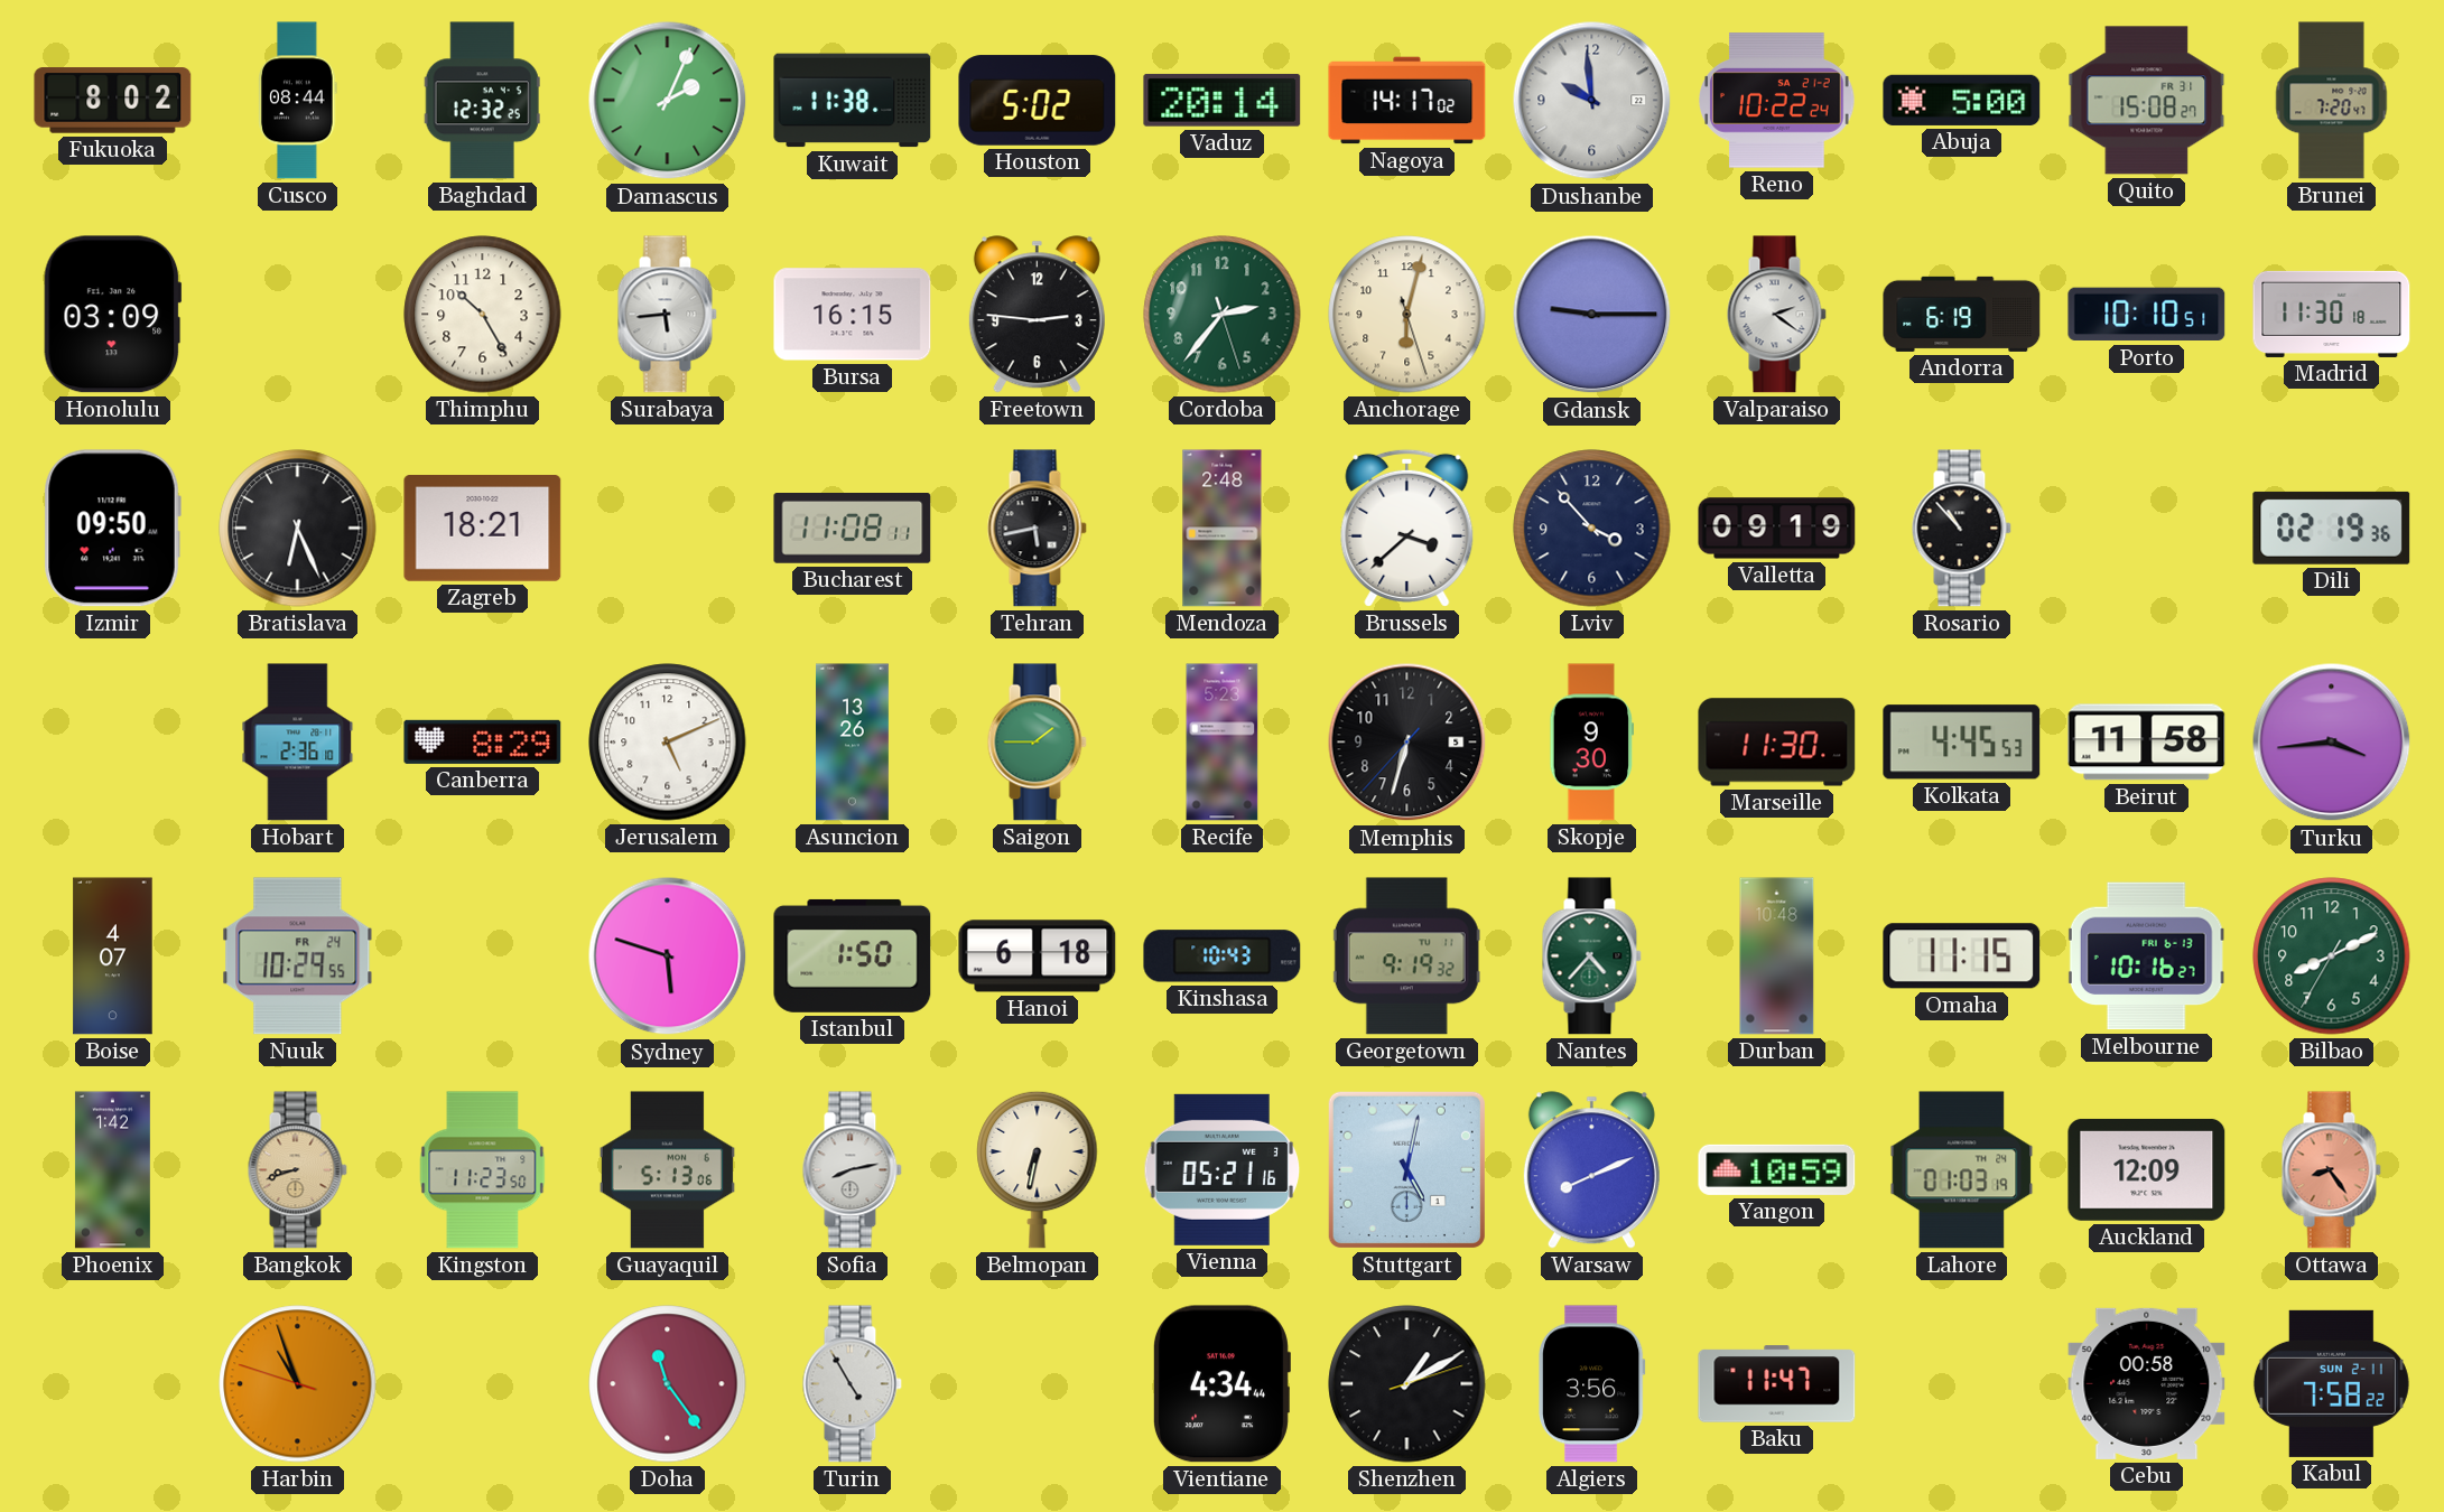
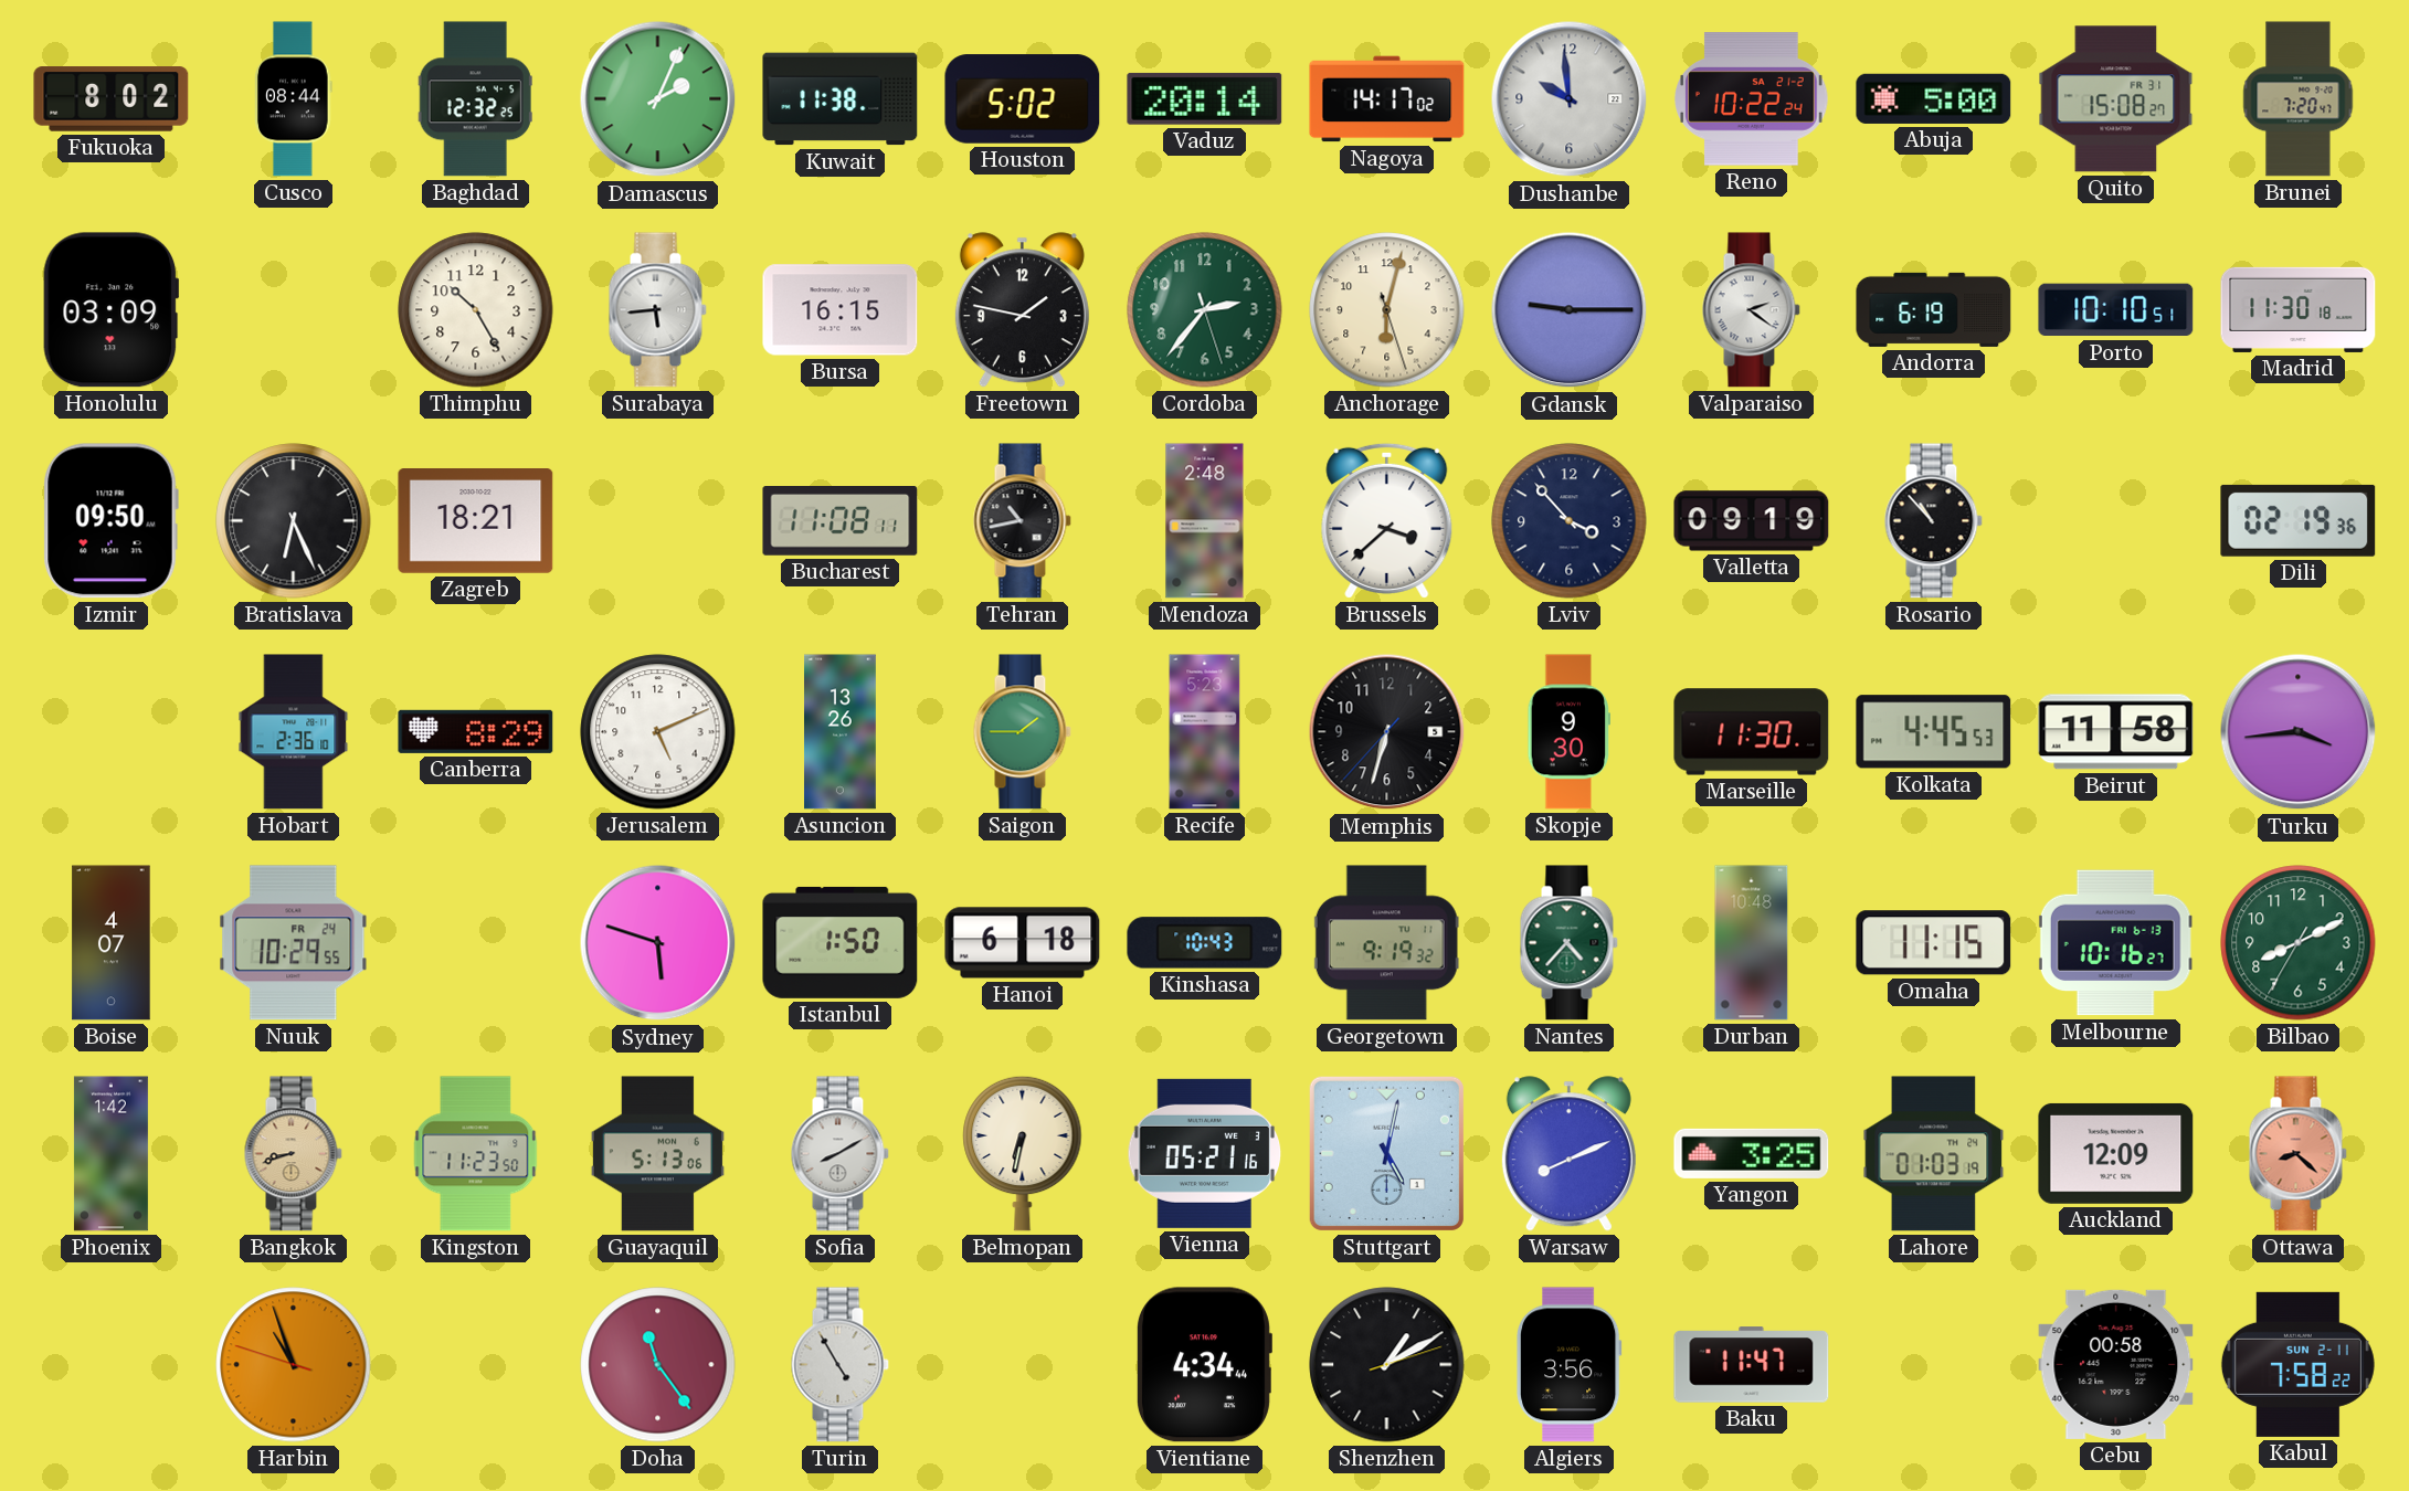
Freetown: 2:46 -> 1:47
Tehran: 5:43 -> 10:43
Sofia: 8:13 -> 8:10
Yangon: 10:59 -> 3:25
Ottawa: 8:24 -> 8:22
